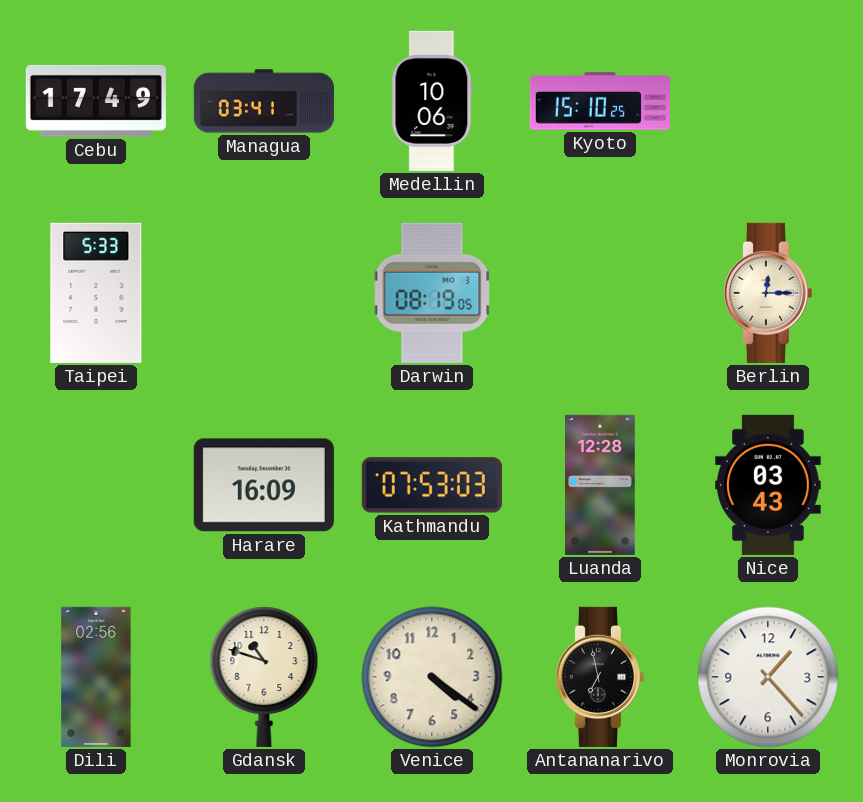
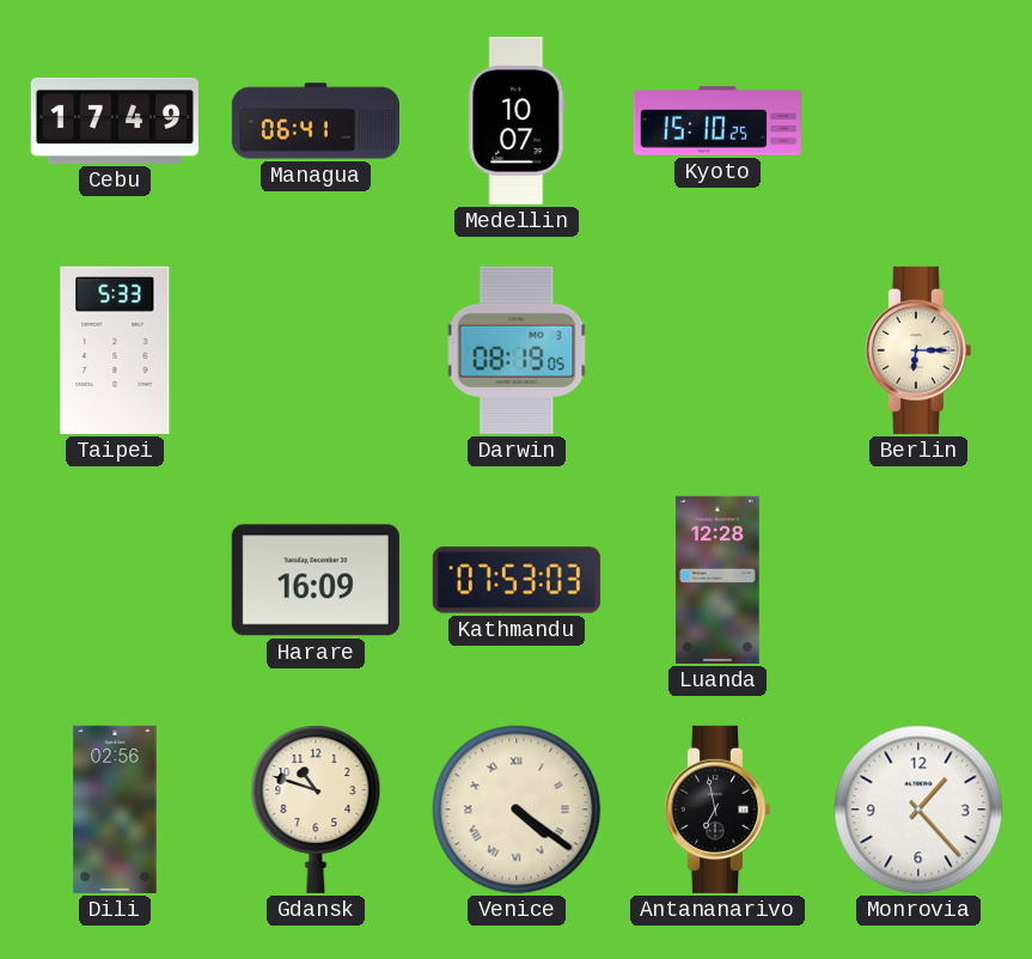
Managua: 03:41 -> 06:41
Medellin: 10:06 -> 10:07
Berlin: 12:15 -> 6:15
Nice: 03:43 -> none
Venice numerals: Arabic -> Roman
